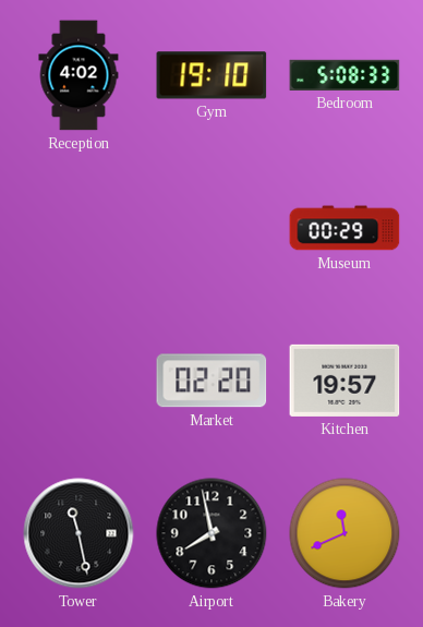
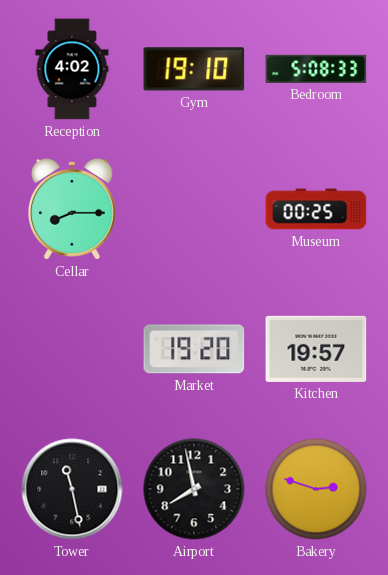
Cellar: none -> 8:15
Museum: 00:29 -> 00:25
Market: 02:20 -> 19:20
Bakery: 11:41 -> 2:48
